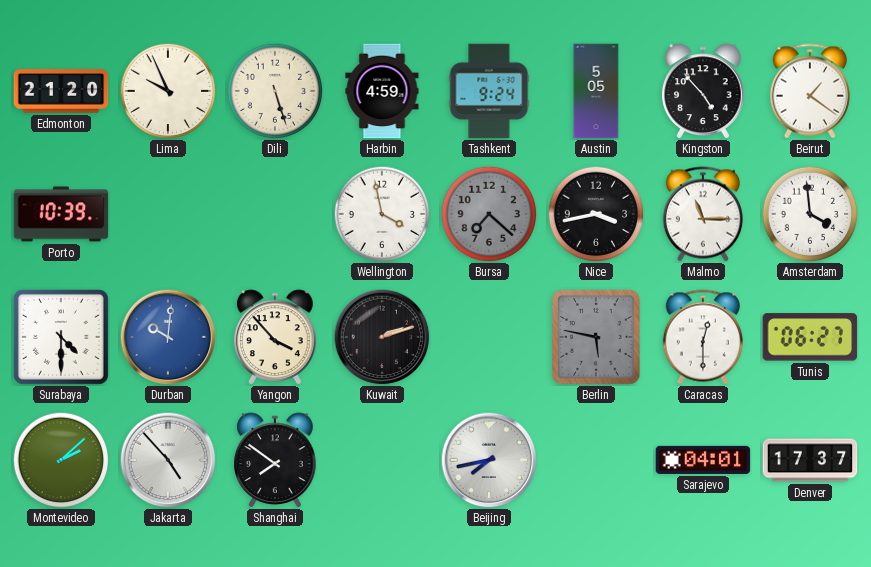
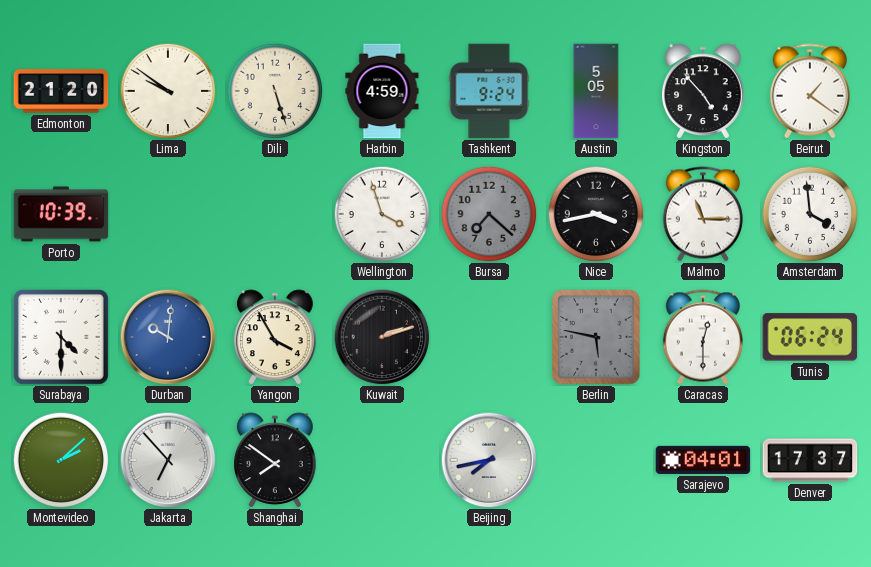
Lima: 9:56 -> 9:51
Wellington: 3:58 -> 3:57
Yangon: 3:53 -> 3:55
Tunis: 06:27 -> 06:24
Jakarta: 4:53 -> 6:53
